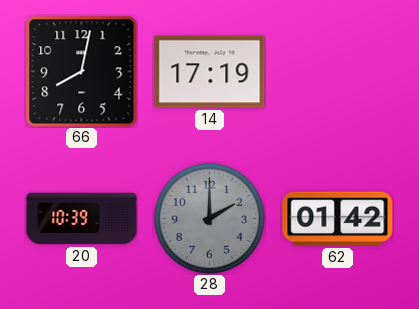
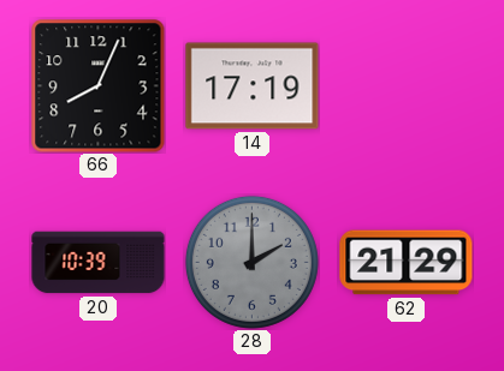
66: 8:02 -> 8:04
62: 01:42 -> 21:29
